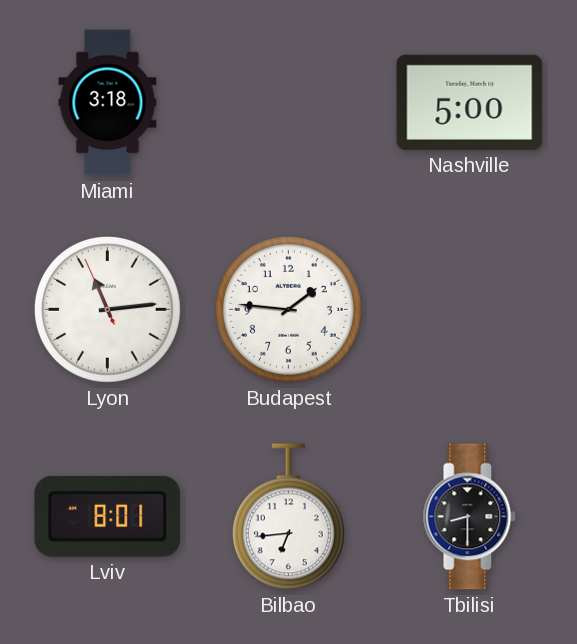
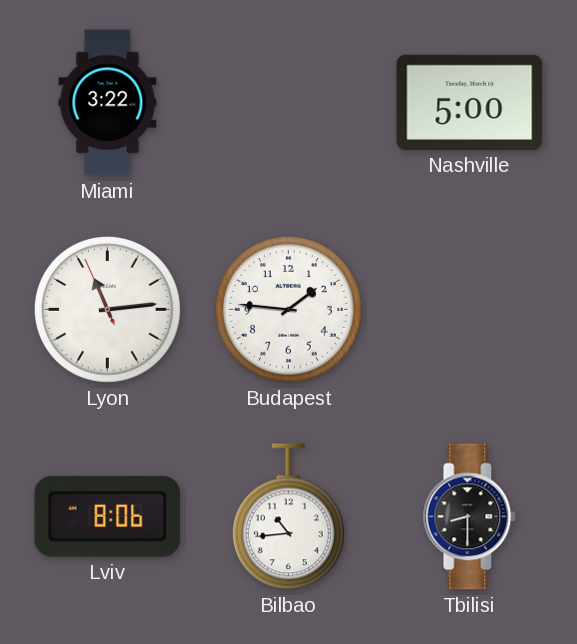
Miami: 3:18 -> 3:22
Lviv: 8:01 -> 8:06
Bilbao: 6:44 -> 10:44
